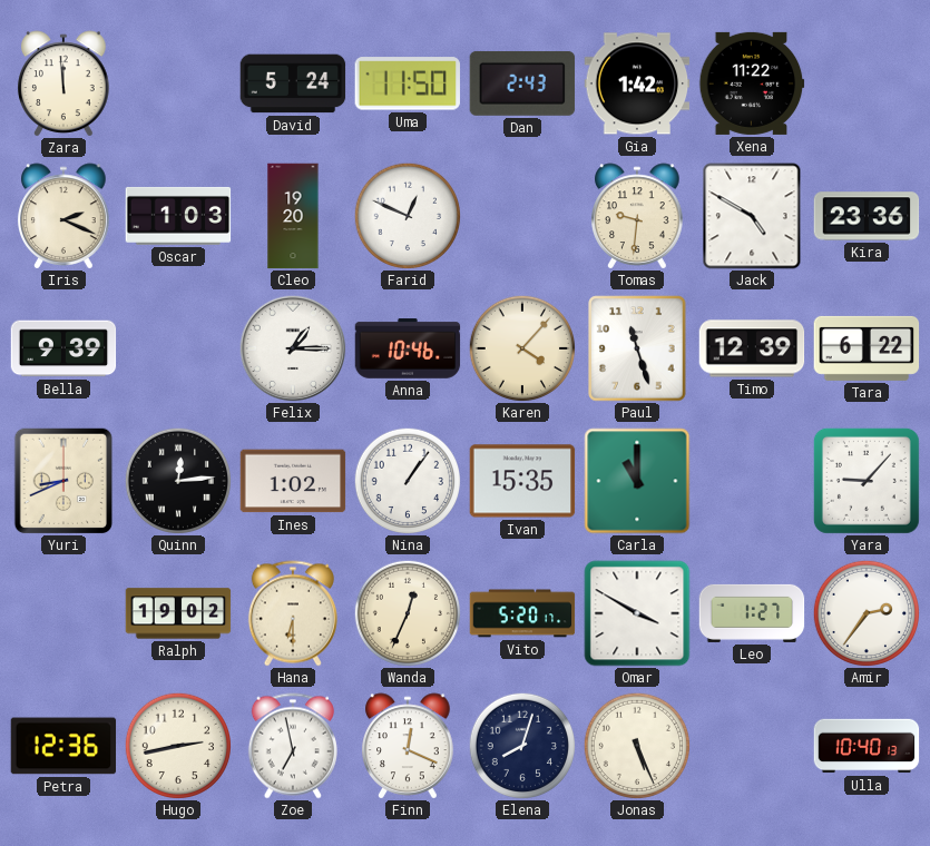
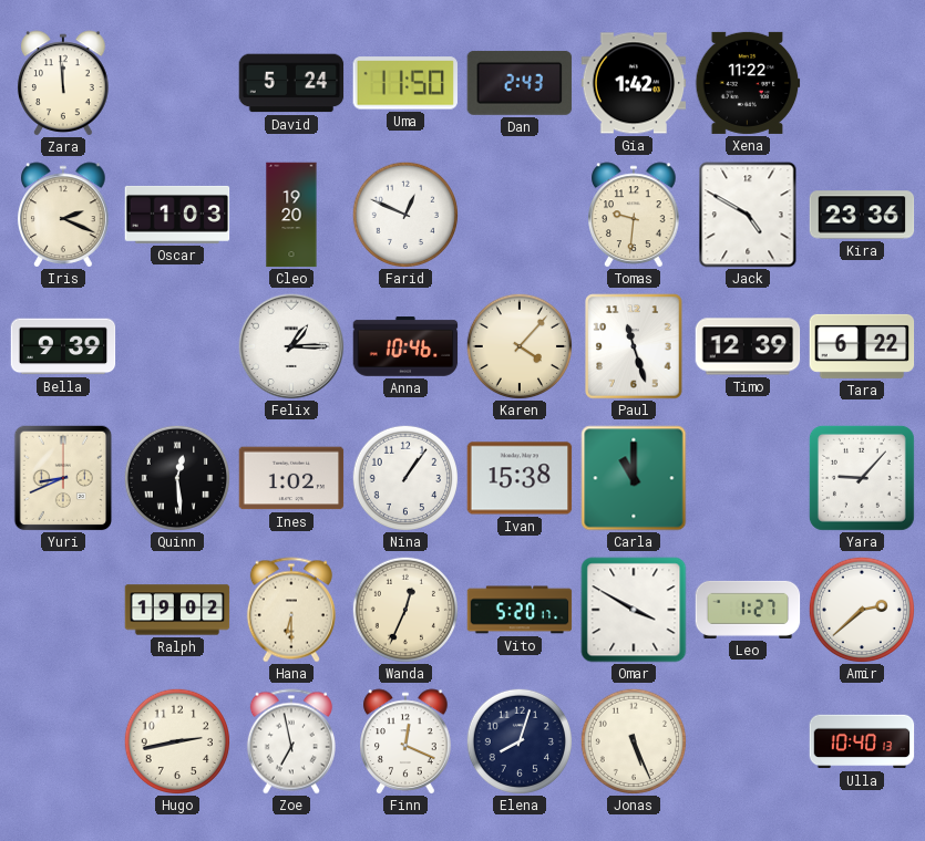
Quinn: 12:14 -> 12:29
Ivan: 15:35 -> 15:38
Amir: 2:36 -> 2:38
Petra: 12:36 -> none
